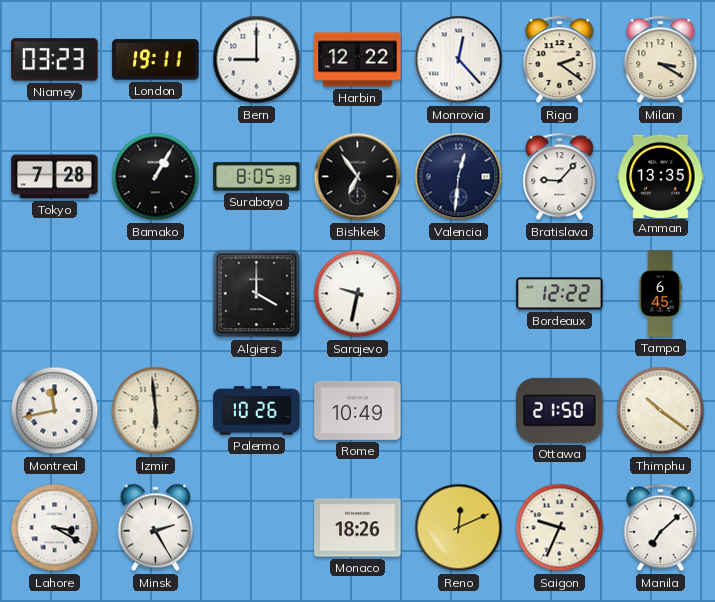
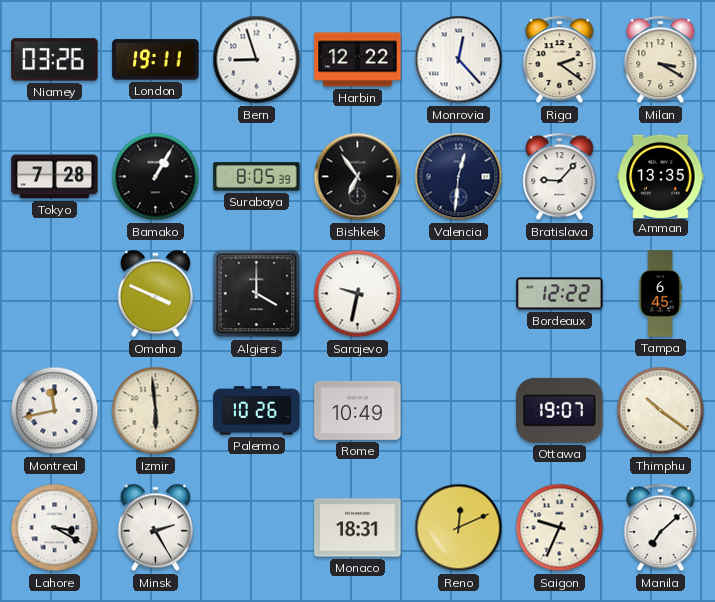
Niamey: 03:23 -> 03:26
Bern: 9:00 -> 8:57
Omaha: none -> 3:49
Ottawa: 21:50 -> 19:07
Monaco: 18:26 -> 18:31
